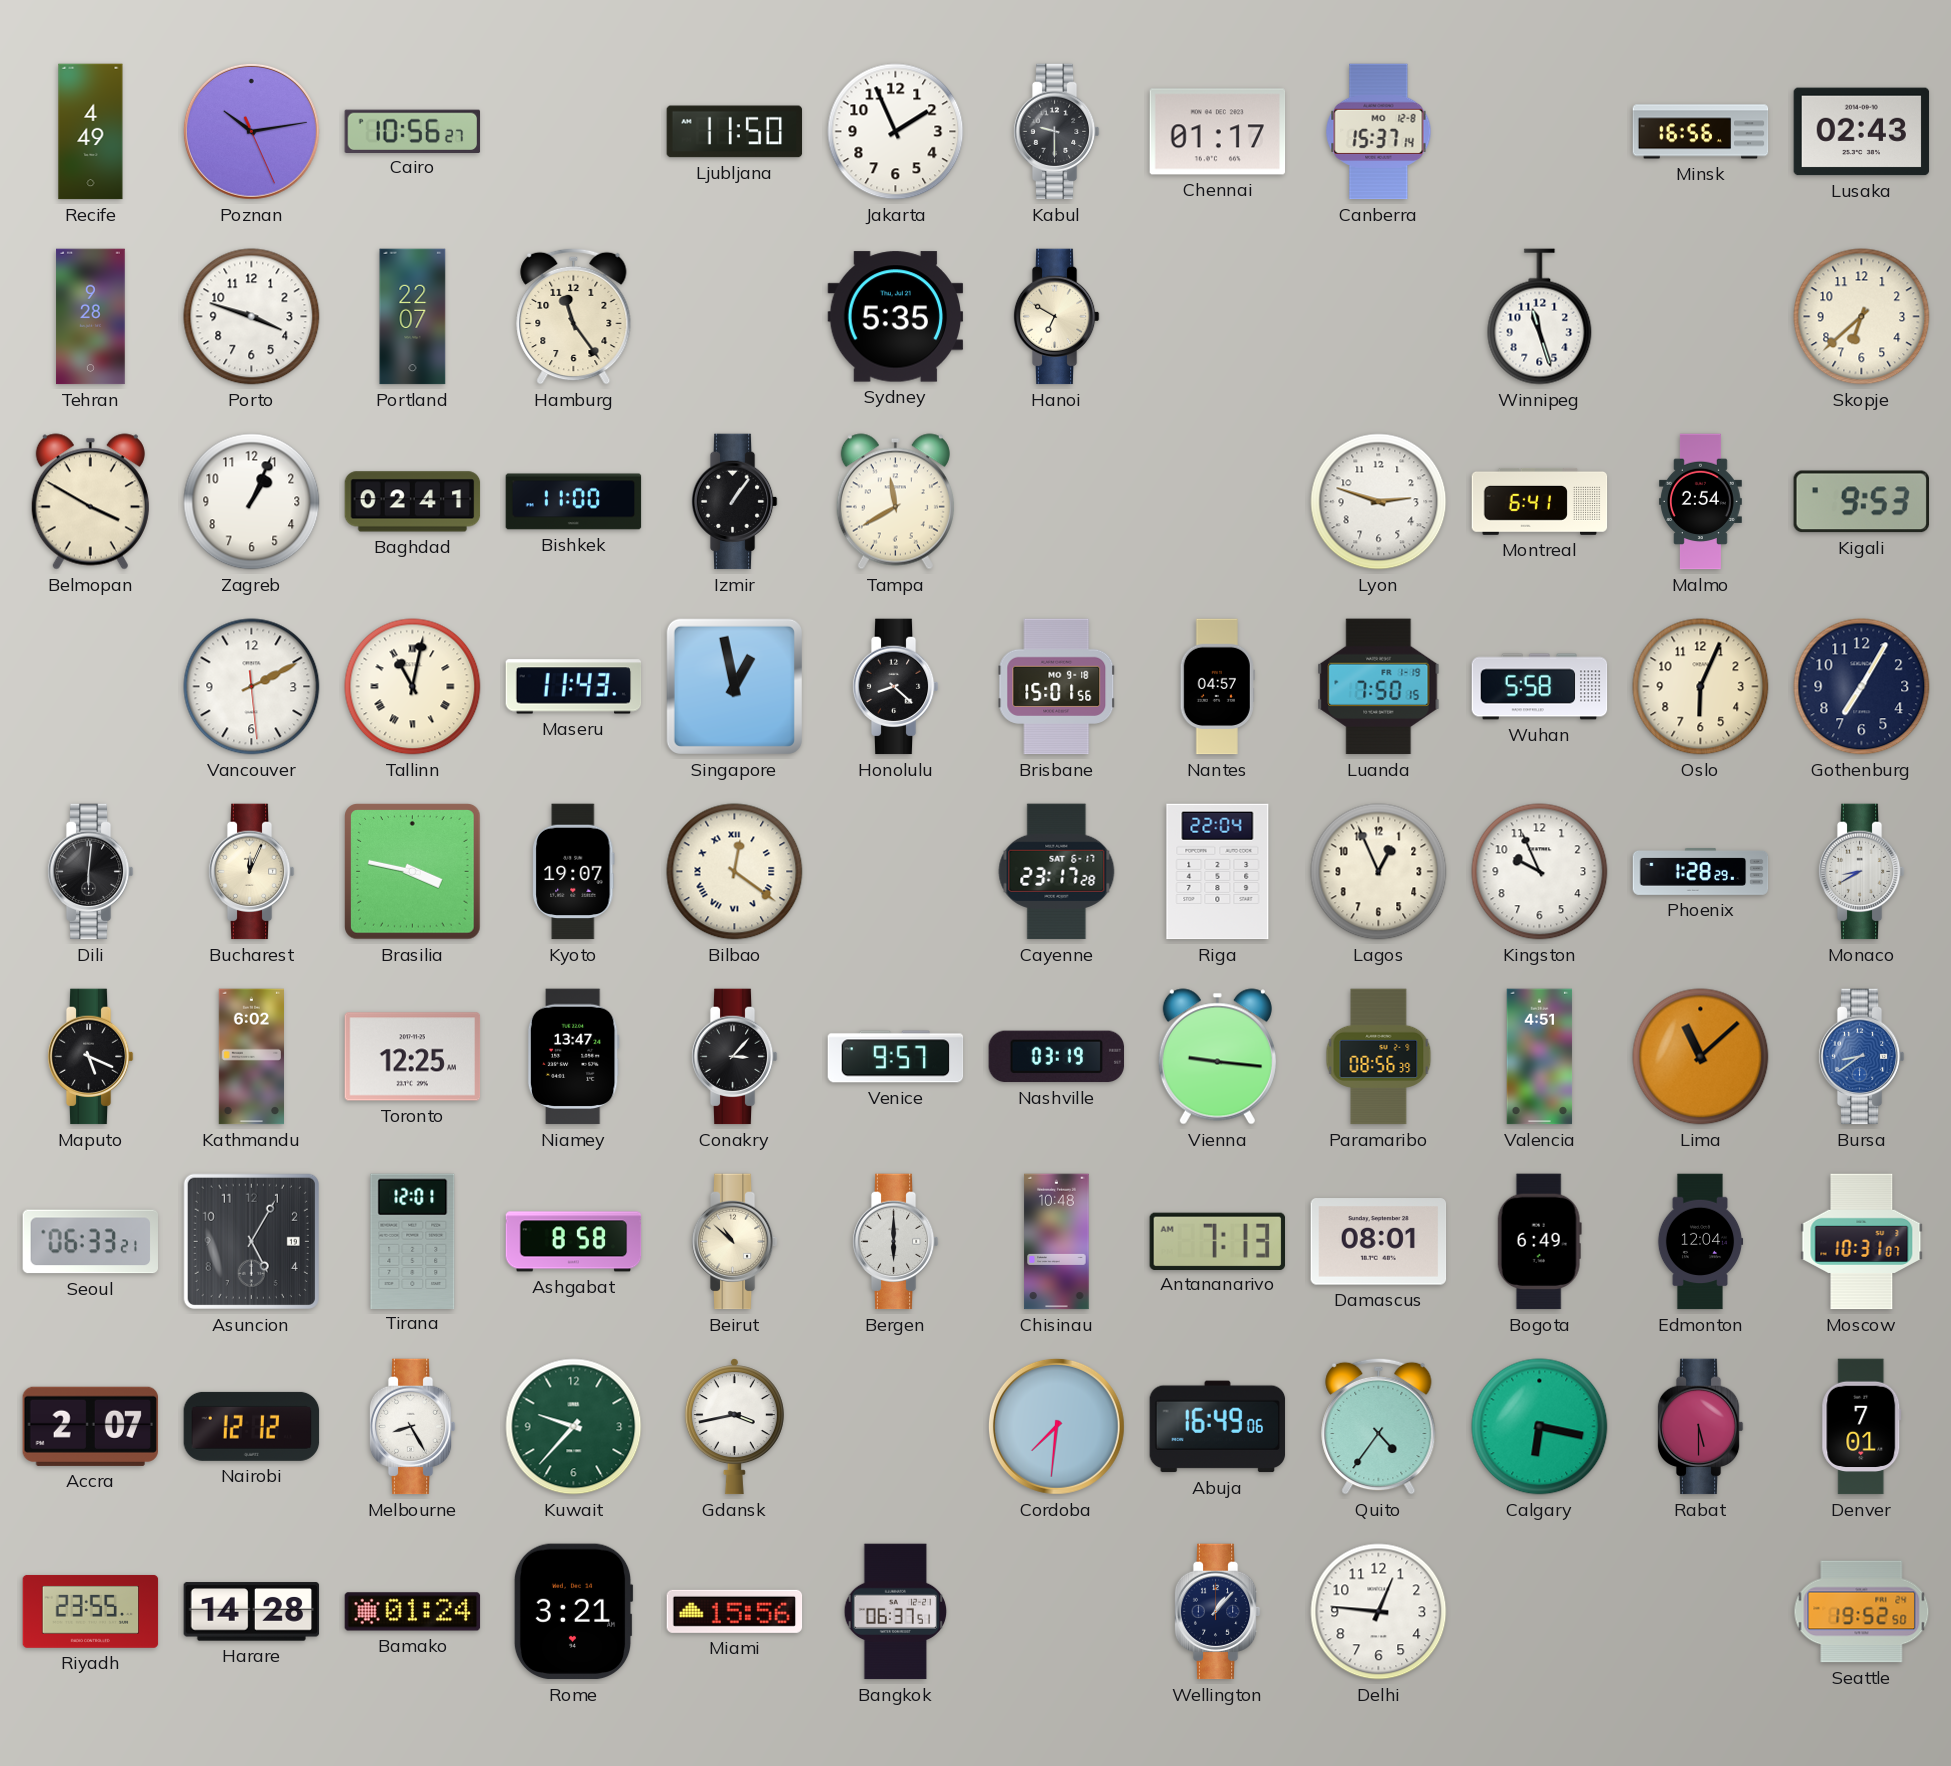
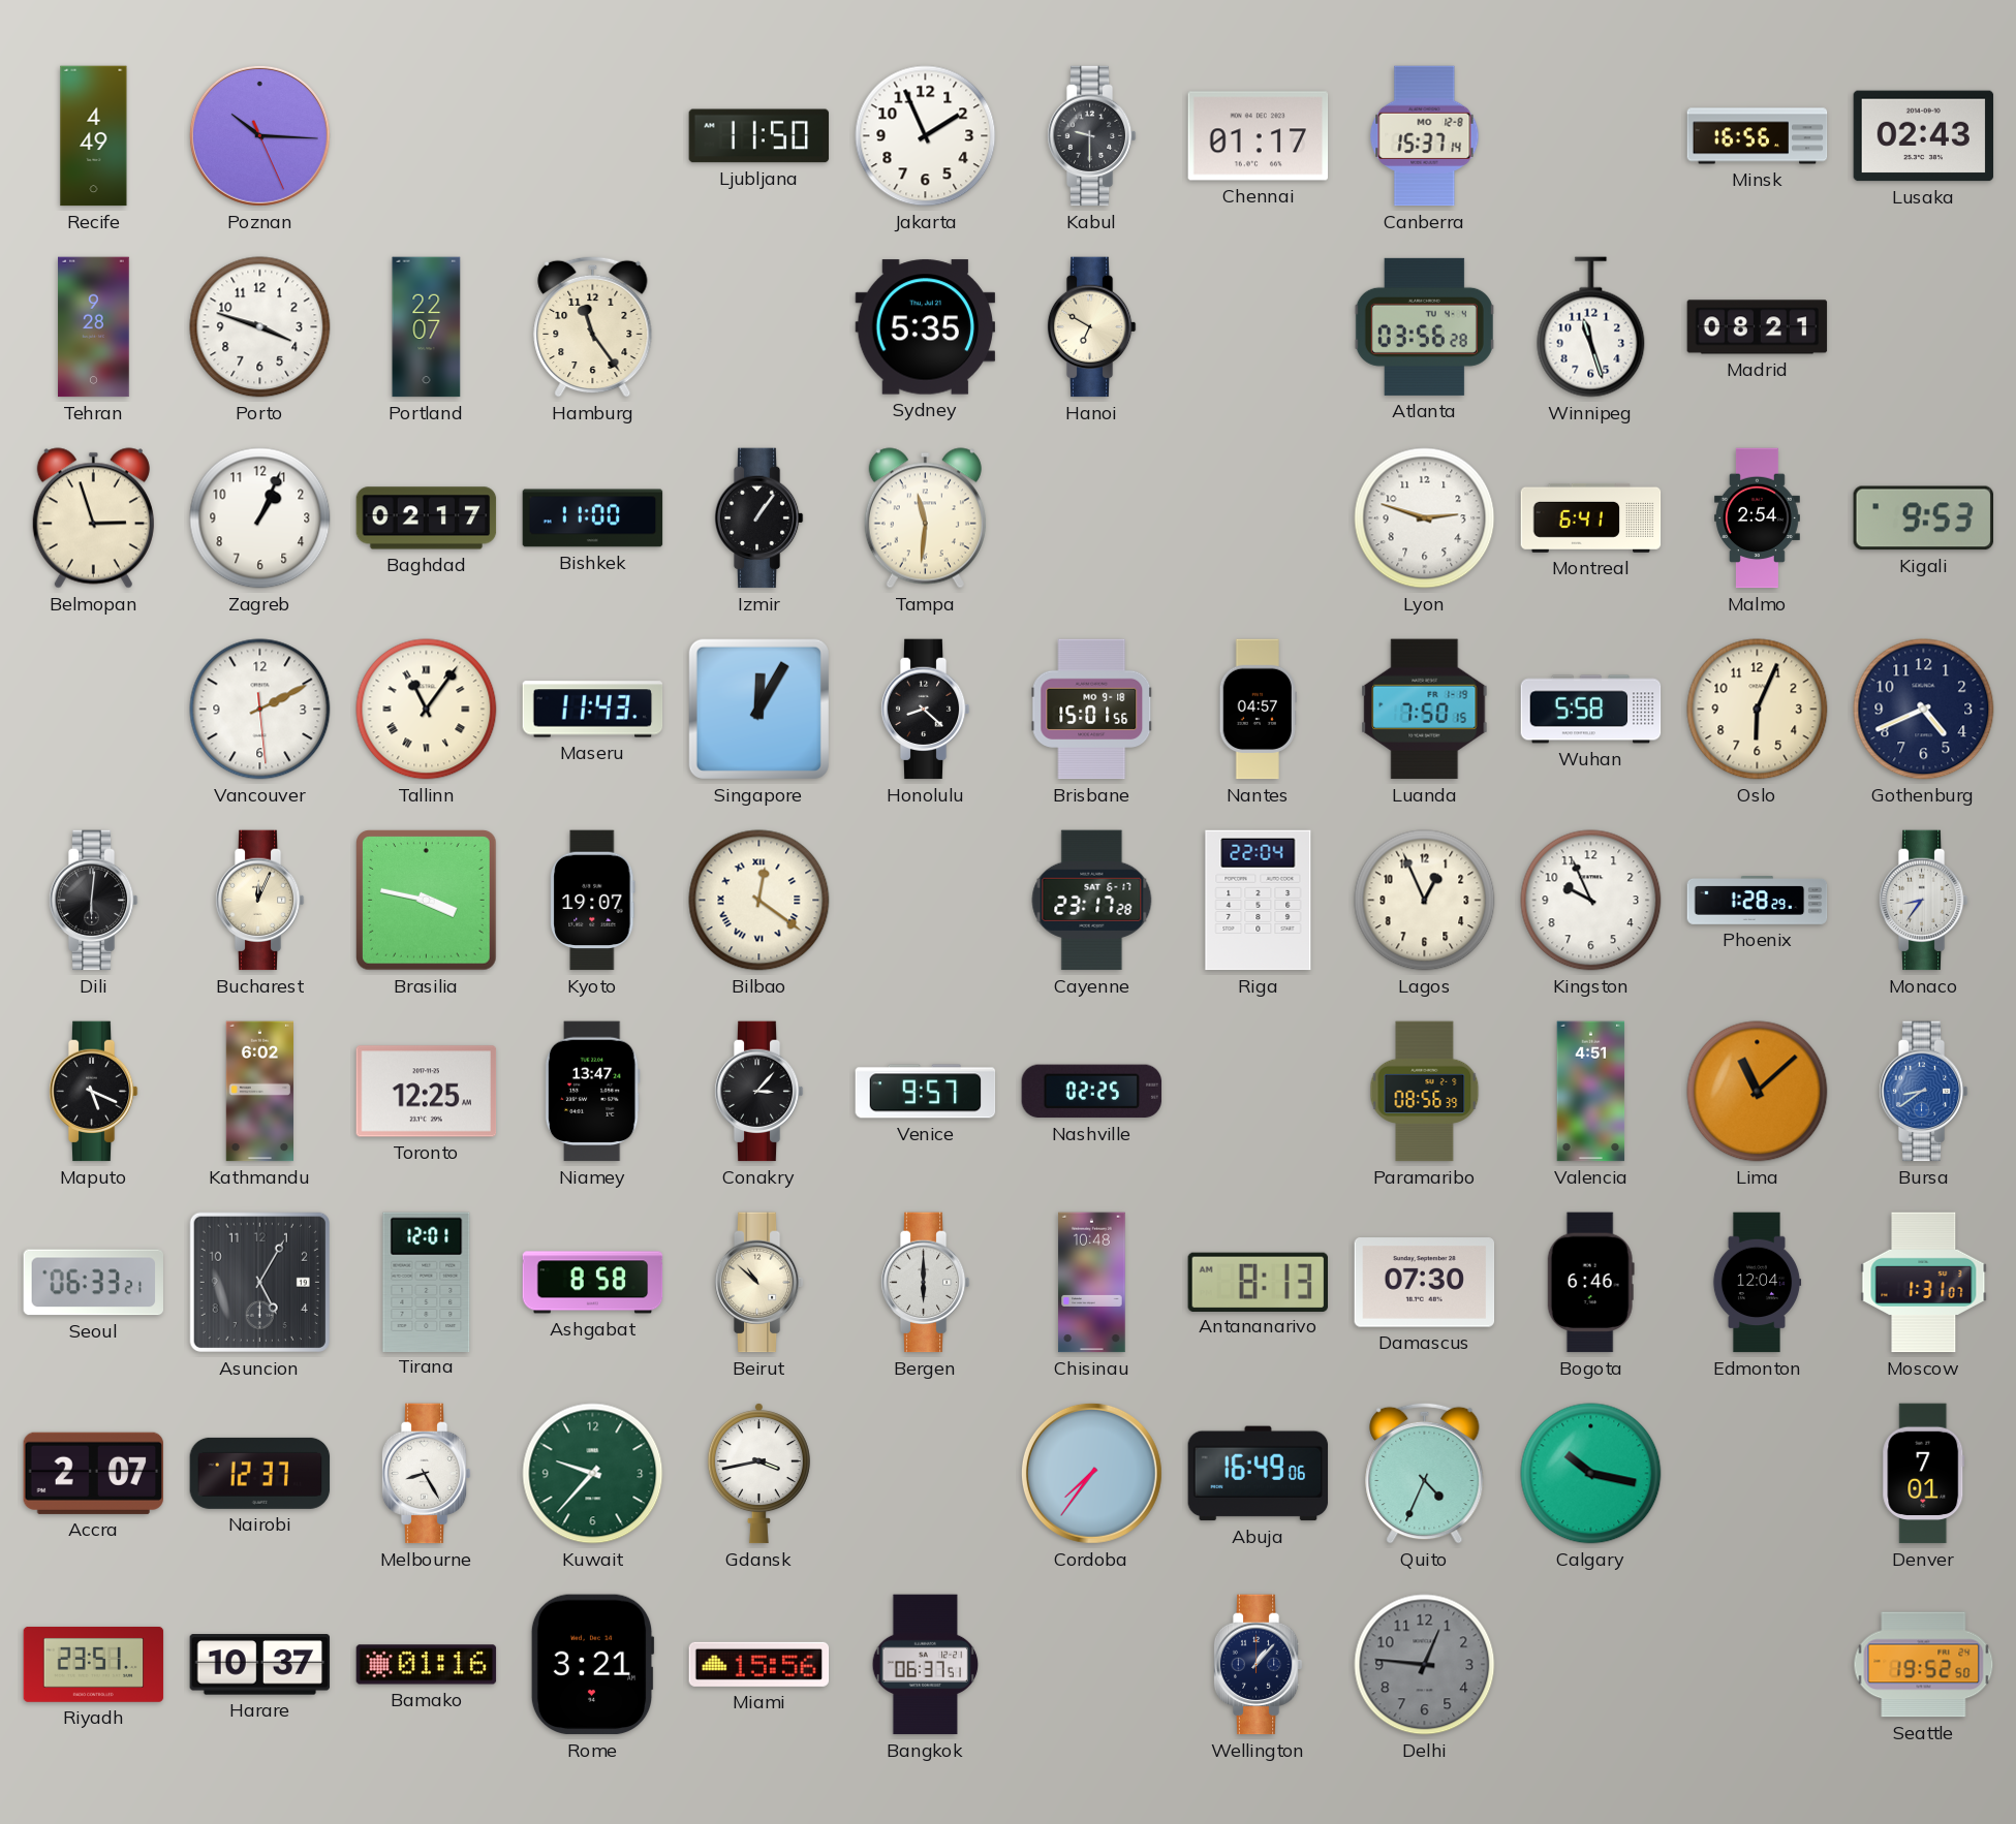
Poznan: 10:13 -> 10:15
Cairo: 10:56 -> none
Atlanta: none -> 03:56
Madrid: none -> 08:21
Skopje: 6:38 -> none
Belmopan: 3:50 -> 2:57
Baghdad: 02:41 -> 02:17
Tampa: 11:40 -> 11:31
Tallinn: 11:02 -> 11:06
Singapore: 12:58 -> 12:05
Gothenburg: 7:05 -> 4:41
Monaco: 8:40 -> 8:36
Nashville: 03:19 -> 02:25
Vienna: 9:16 -> none
Antananarivo: 7:13 -> 8:13
Damascus: 08:01 -> 07:30
Bogota: 6:49 -> 6:46
Moscow: 10:31 -> 1:31
Nairobi: 12:12 -> 12:37
Cordoba: 7:31 -> 7:36
Quito: 4:36 -> 4:34
Calgary: 6:17 -> 10:17
Rabat: 5:30 -> none
Riyadh: 23:55 -> 23:51
Harare: 14:28 -> 10:37
Bamako: 01:24 -> 01:16
Delhi dial: white -> grey
